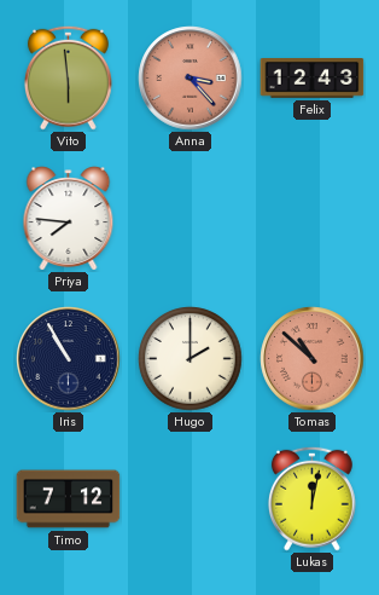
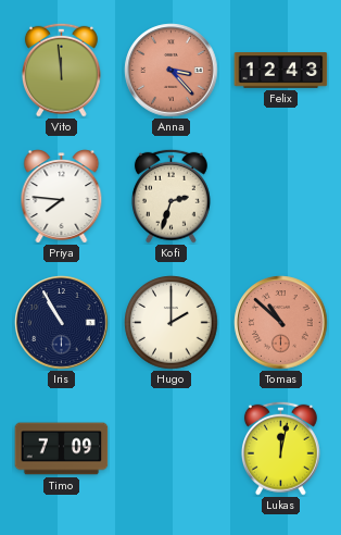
Vito: 5:59 -> 11:59
Kofi: none -> 2:33
Timo: 7:12 -> 7:09
